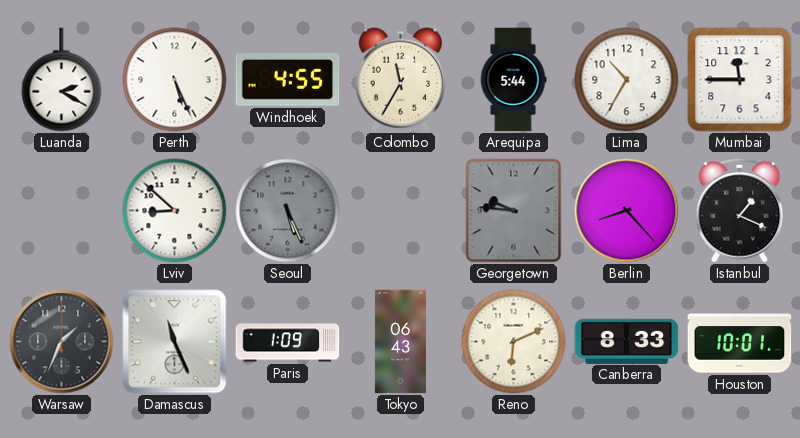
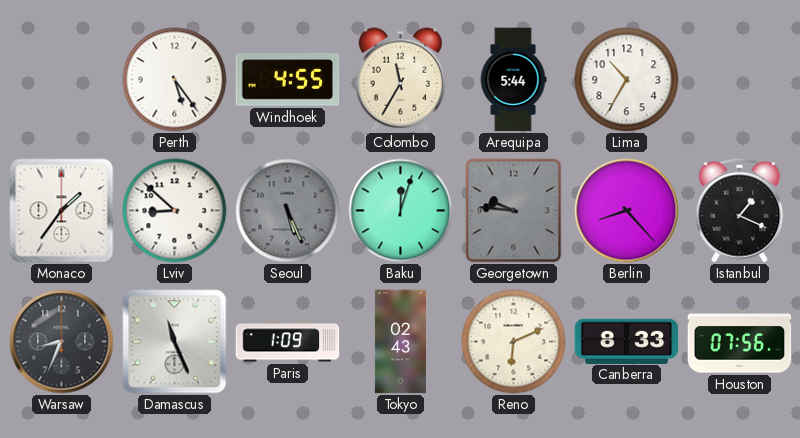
Luanda: 2:20 -> none
Perth: 5:26 -> 5:24
Mumbai: 11:45 -> none
Monaco: none -> 1:36
Baku: none -> 12:03
Warsaw: 1:34 -> 8:34
Tokyo: 06:43 -> 02:43
Houston: 10:01 -> 07:56
